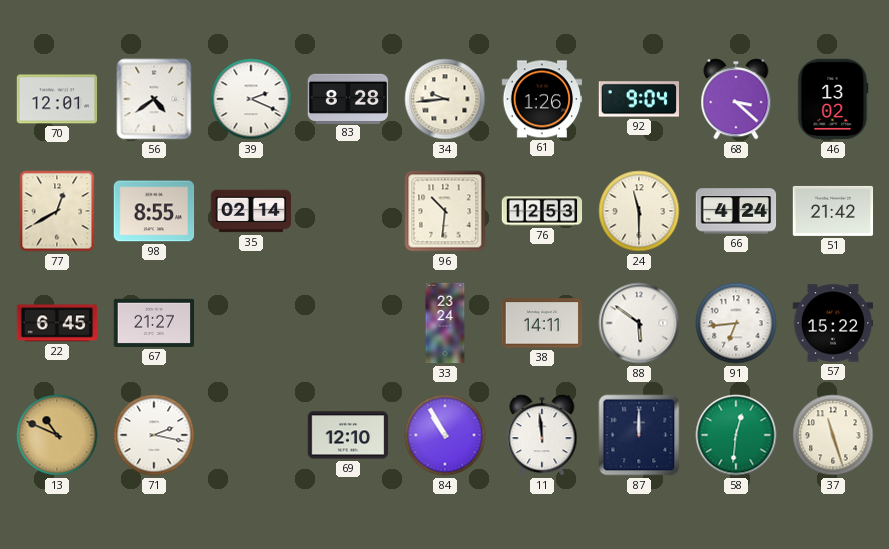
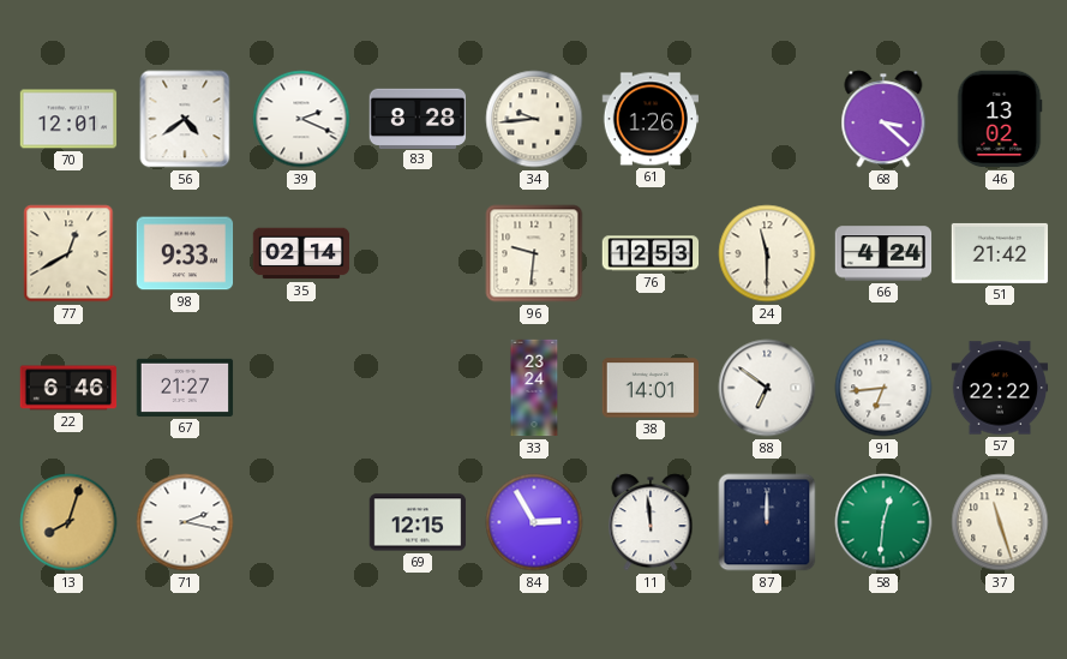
92: 9:04 -> none
98: 8:55 -> 9:33
96: 10:31 -> 9:31
22: 6:45 -> 6:46
38: 14:11 -> 14:01
88: 5:51 -> 6:51
57: 15:22 -> 22:22
13: 10:49 -> 8:03
69: 12:10 -> 12:15
84: 10:55 -> 2:55
